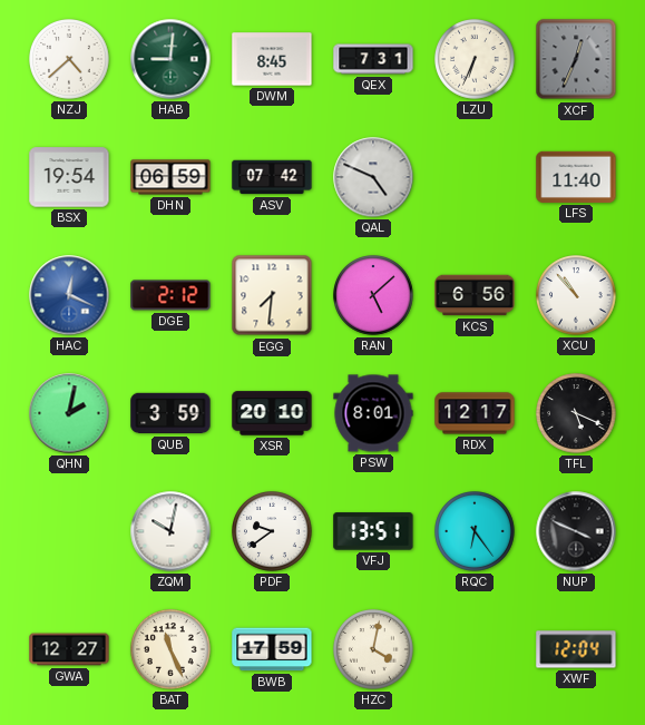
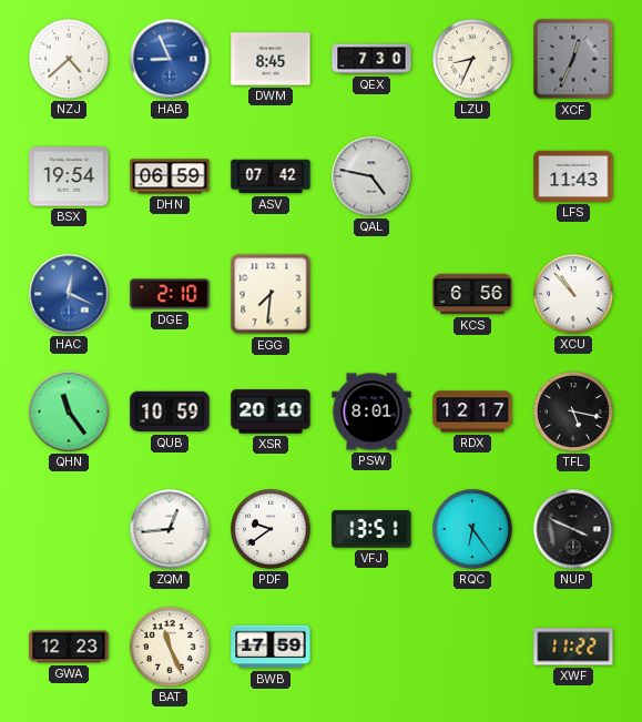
HAB: 9:01 -> 8:56
HAB dial: green -> blue
QEX: 7:31 -> 7:30
LZU: 6:34 -> 8:34
QAL: 4:49 -> 4:47
LFS: 11:40 -> 11:43
DGE: 2:12 -> 2:10
RAN: 5:08 -> none
QHN: 2:02 -> 11:24
QUB: 3:59 -> 10:59
TFL: 5:19 -> 5:17
ZQM: 10:02 -> 12:44
GWA: 12:27 -> 12:23
HZC: 4:02 -> none
XWF: 12:04 -> 11:22
